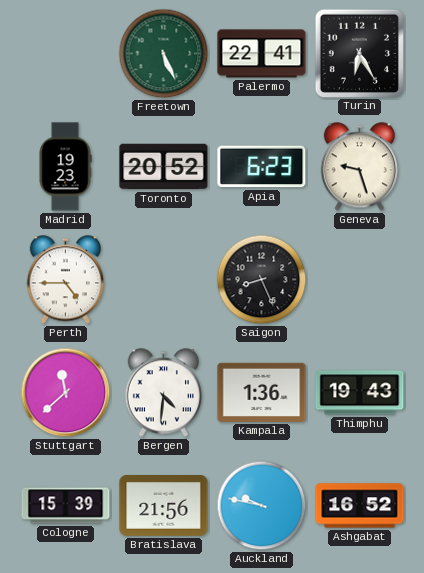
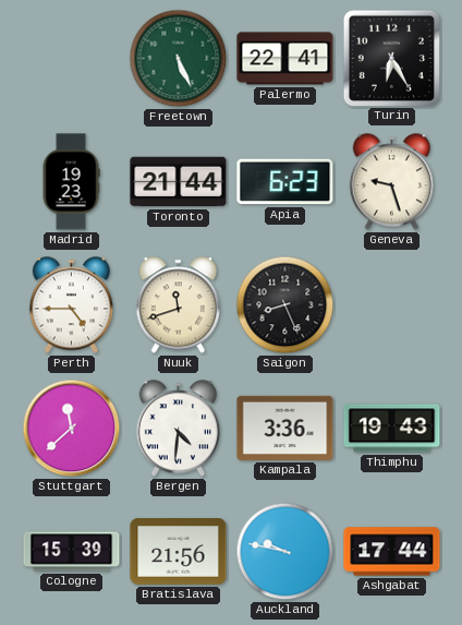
Toronto: 20:52 -> 21:44
Nuuk: none -> 11:42
Kampala: 1:36 -> 3:36
Ashgabat: 16:52 -> 17:44
